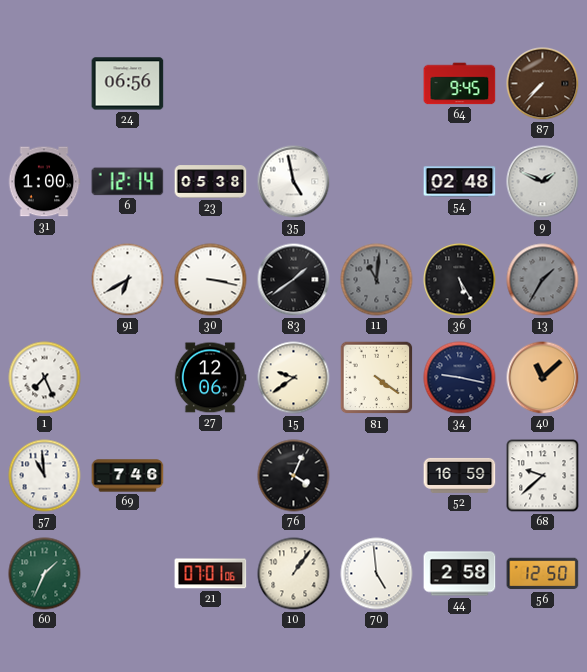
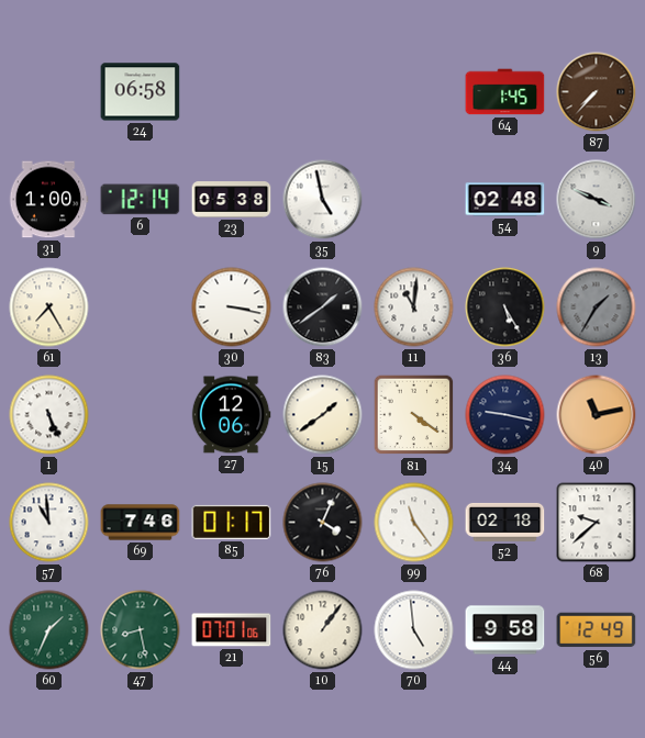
24: 06:56 -> 06:58
64: 9:45 -> 1:45
9: 1:49 -> 3:49
61: none -> 7:25
91: 6:40 -> none
11 dial: grey -> white
1: 7:26 -> 5:26
15: 9:39 -> 1:39
40: 11:08 -> 11:13
85: none -> 01:17
99: none -> 11:24
52: 16:59 -> 02:18
47: none -> 8:28
44: 2:58 -> 9:58
56: 12:50 -> 12:49
